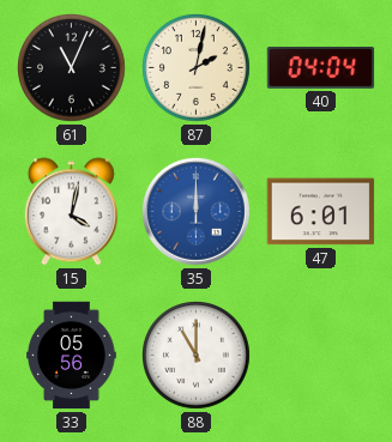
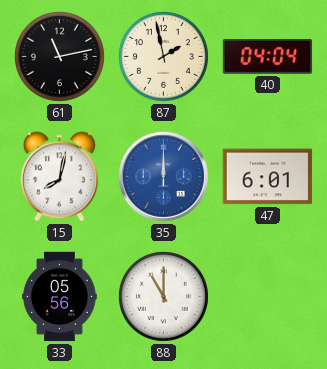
61: 11:04 -> 11:13
87: 2:02 -> 1:58
15: 4:02 -> 8:02
